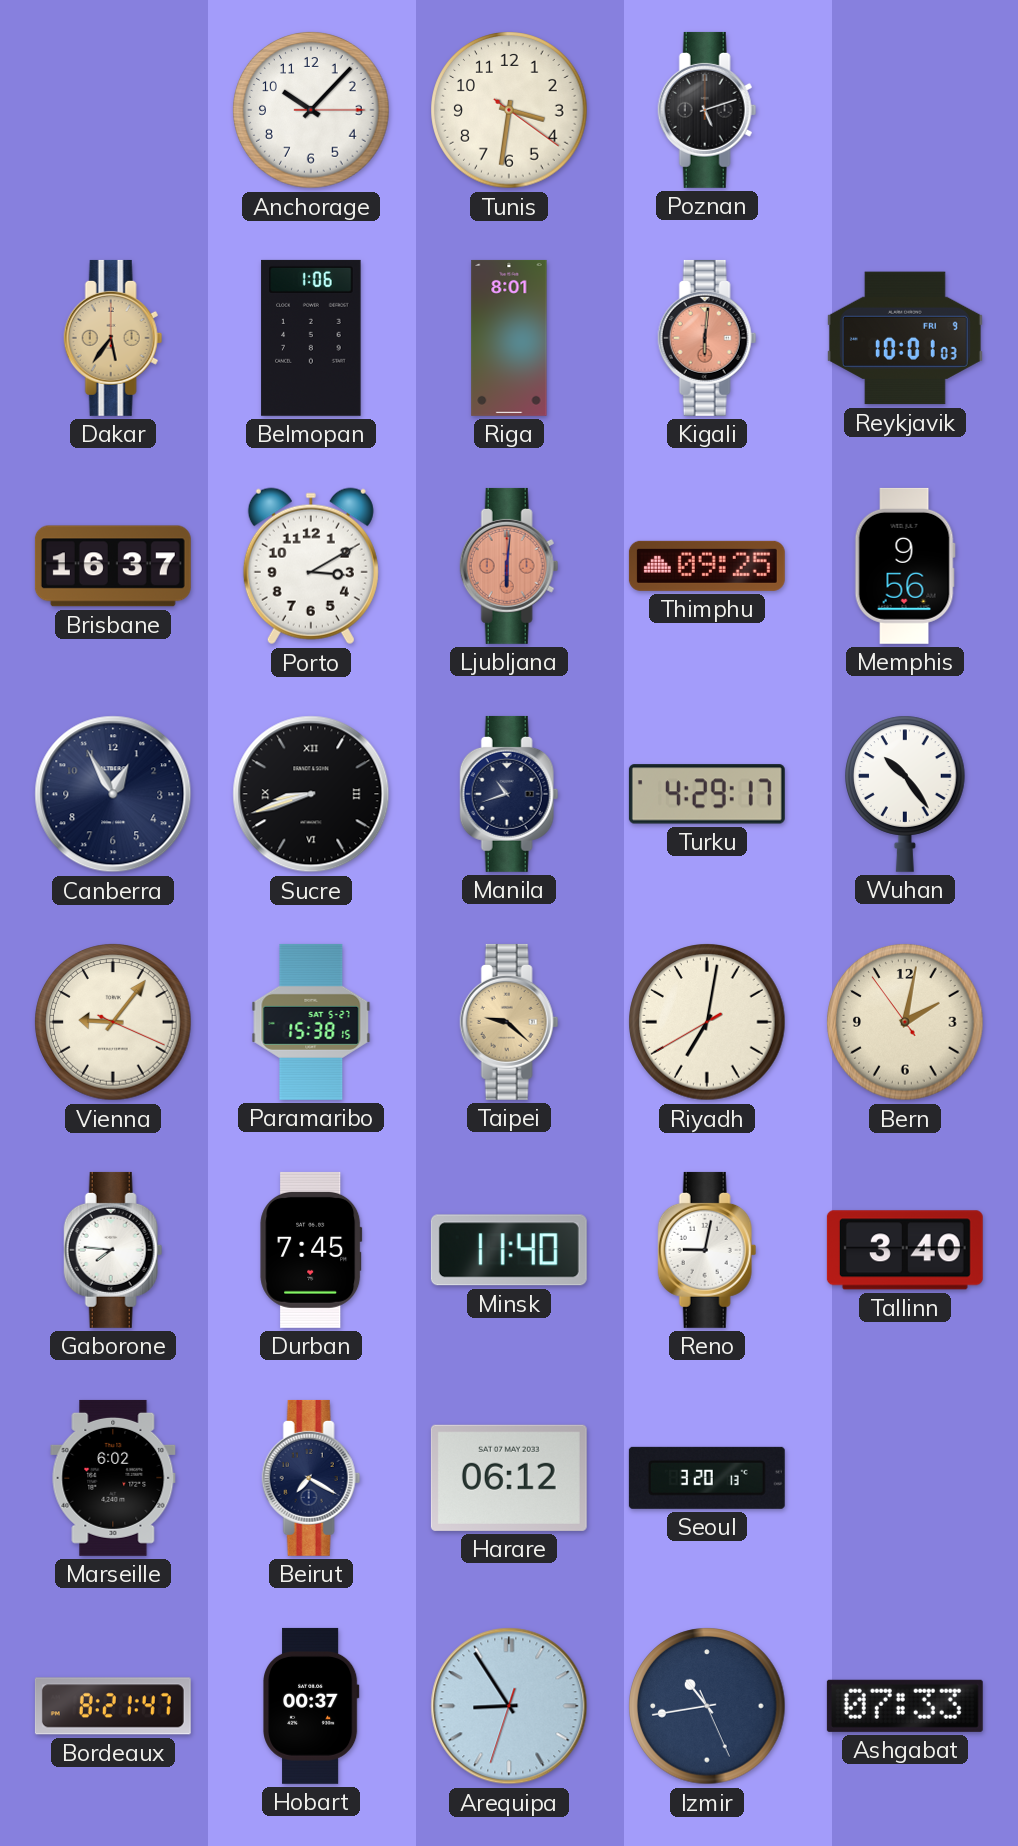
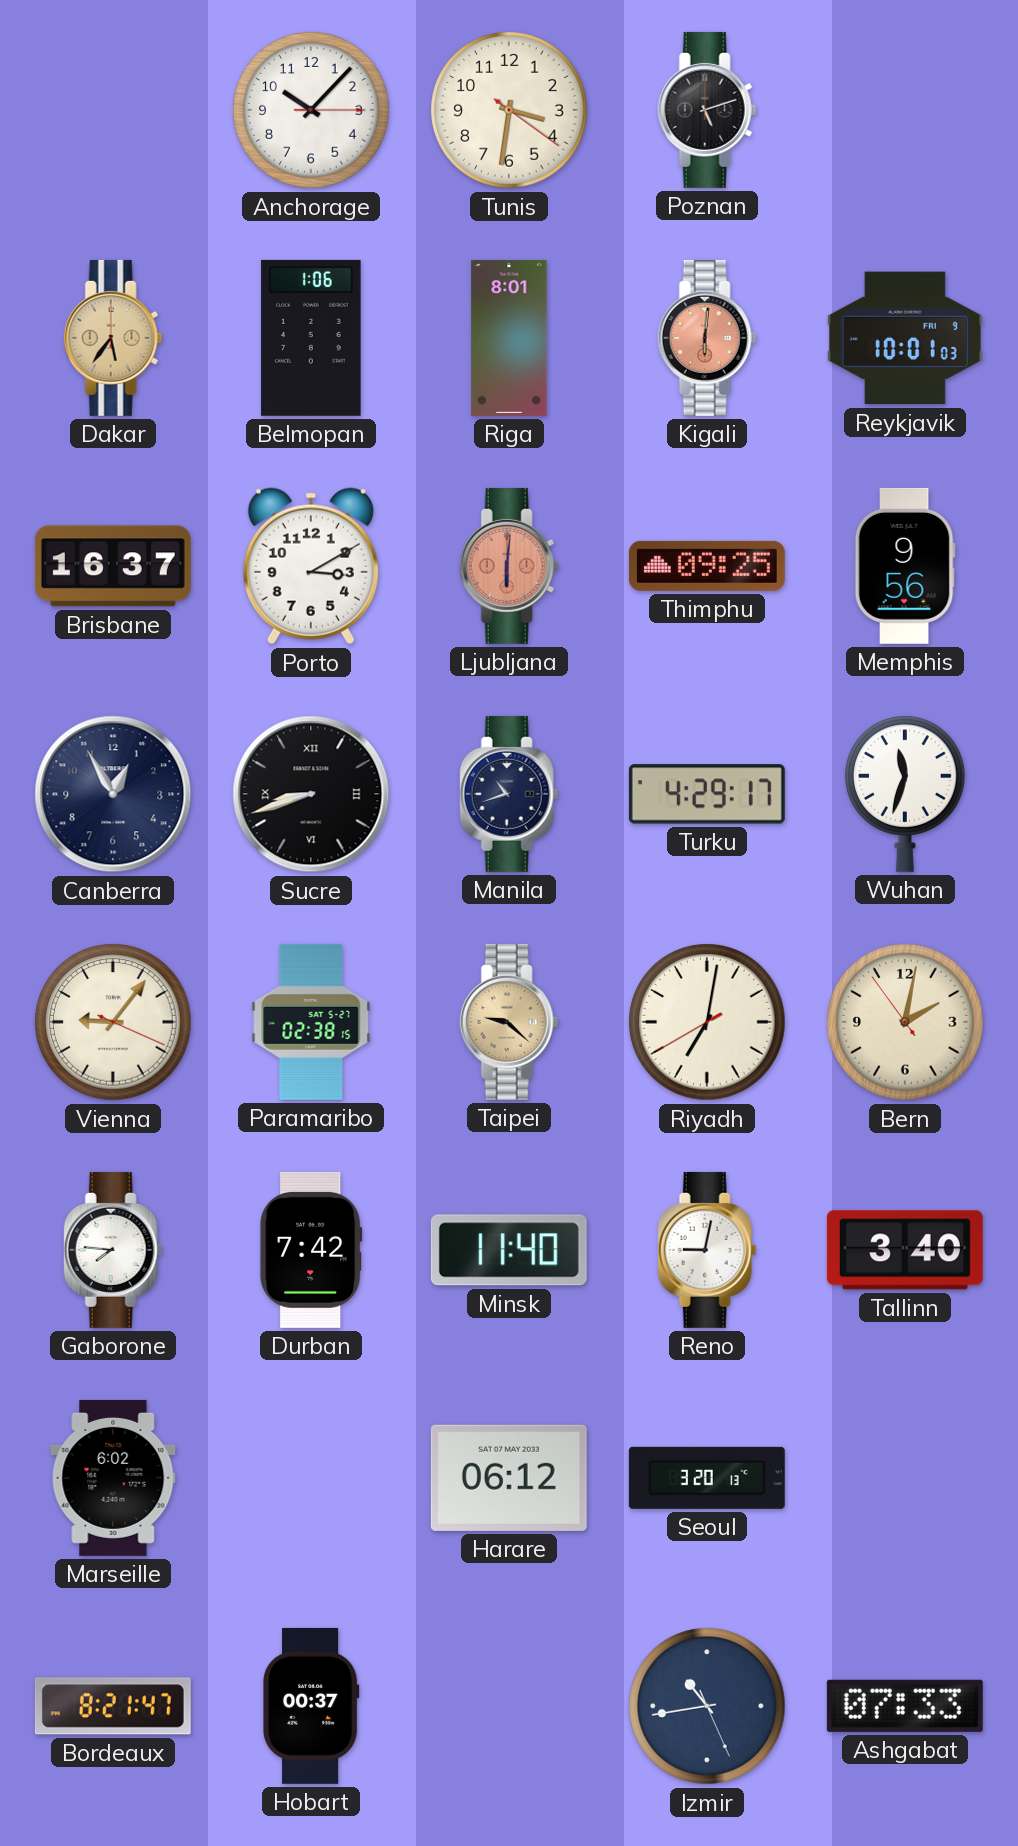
Wuhan: 10:24 -> 11:33
Paramaribo: 15:38 -> 02:38
Durban: 7:45 -> 7:42
Beirut: 7:20 -> none
Arequipa: 8:54 -> none
